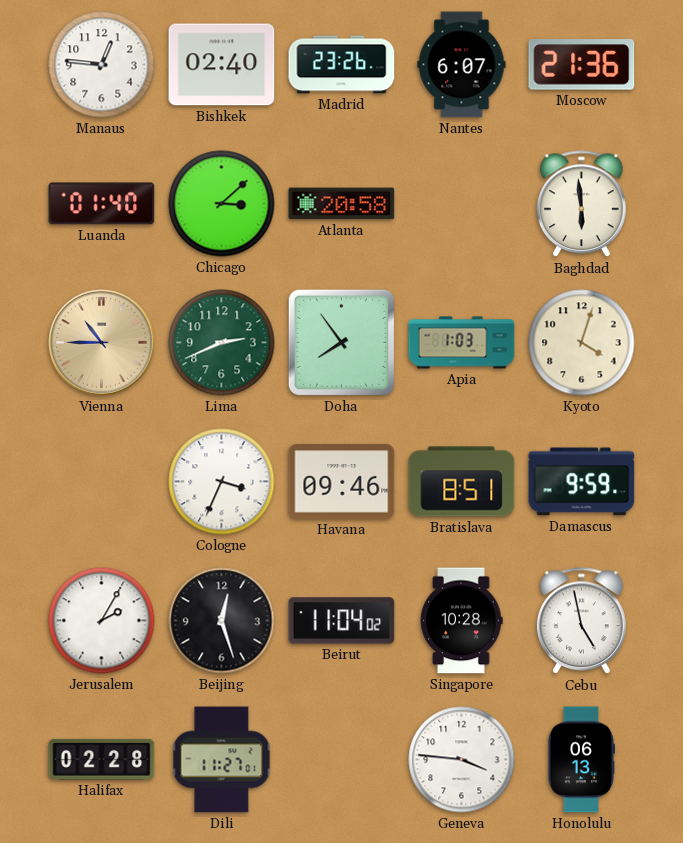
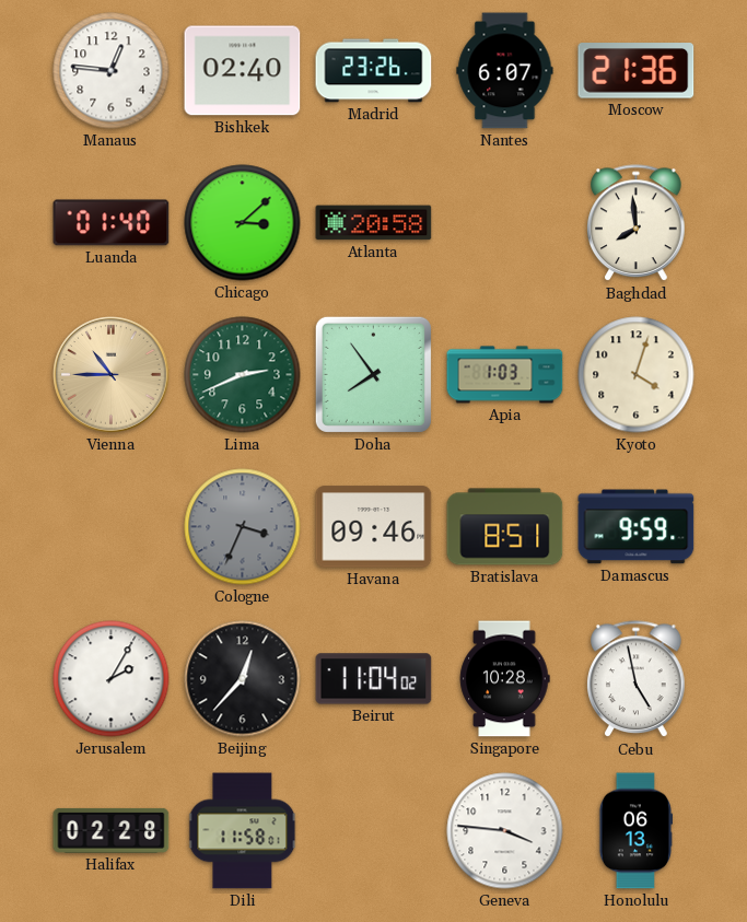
Baghdad: 5:59 -> 7:59
Cologne dial: white -> grey
Beijing: 12:27 -> 12:37
Dili: 11:27 -> 11:58
